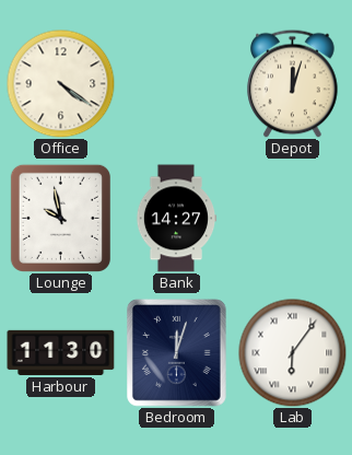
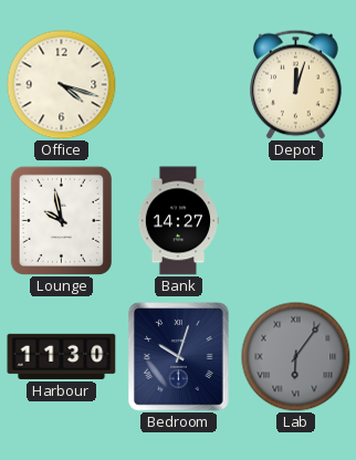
Office: 4:21 -> 4:18
Bedroom: 12:03 -> 10:03
Lab dial: white -> grey
